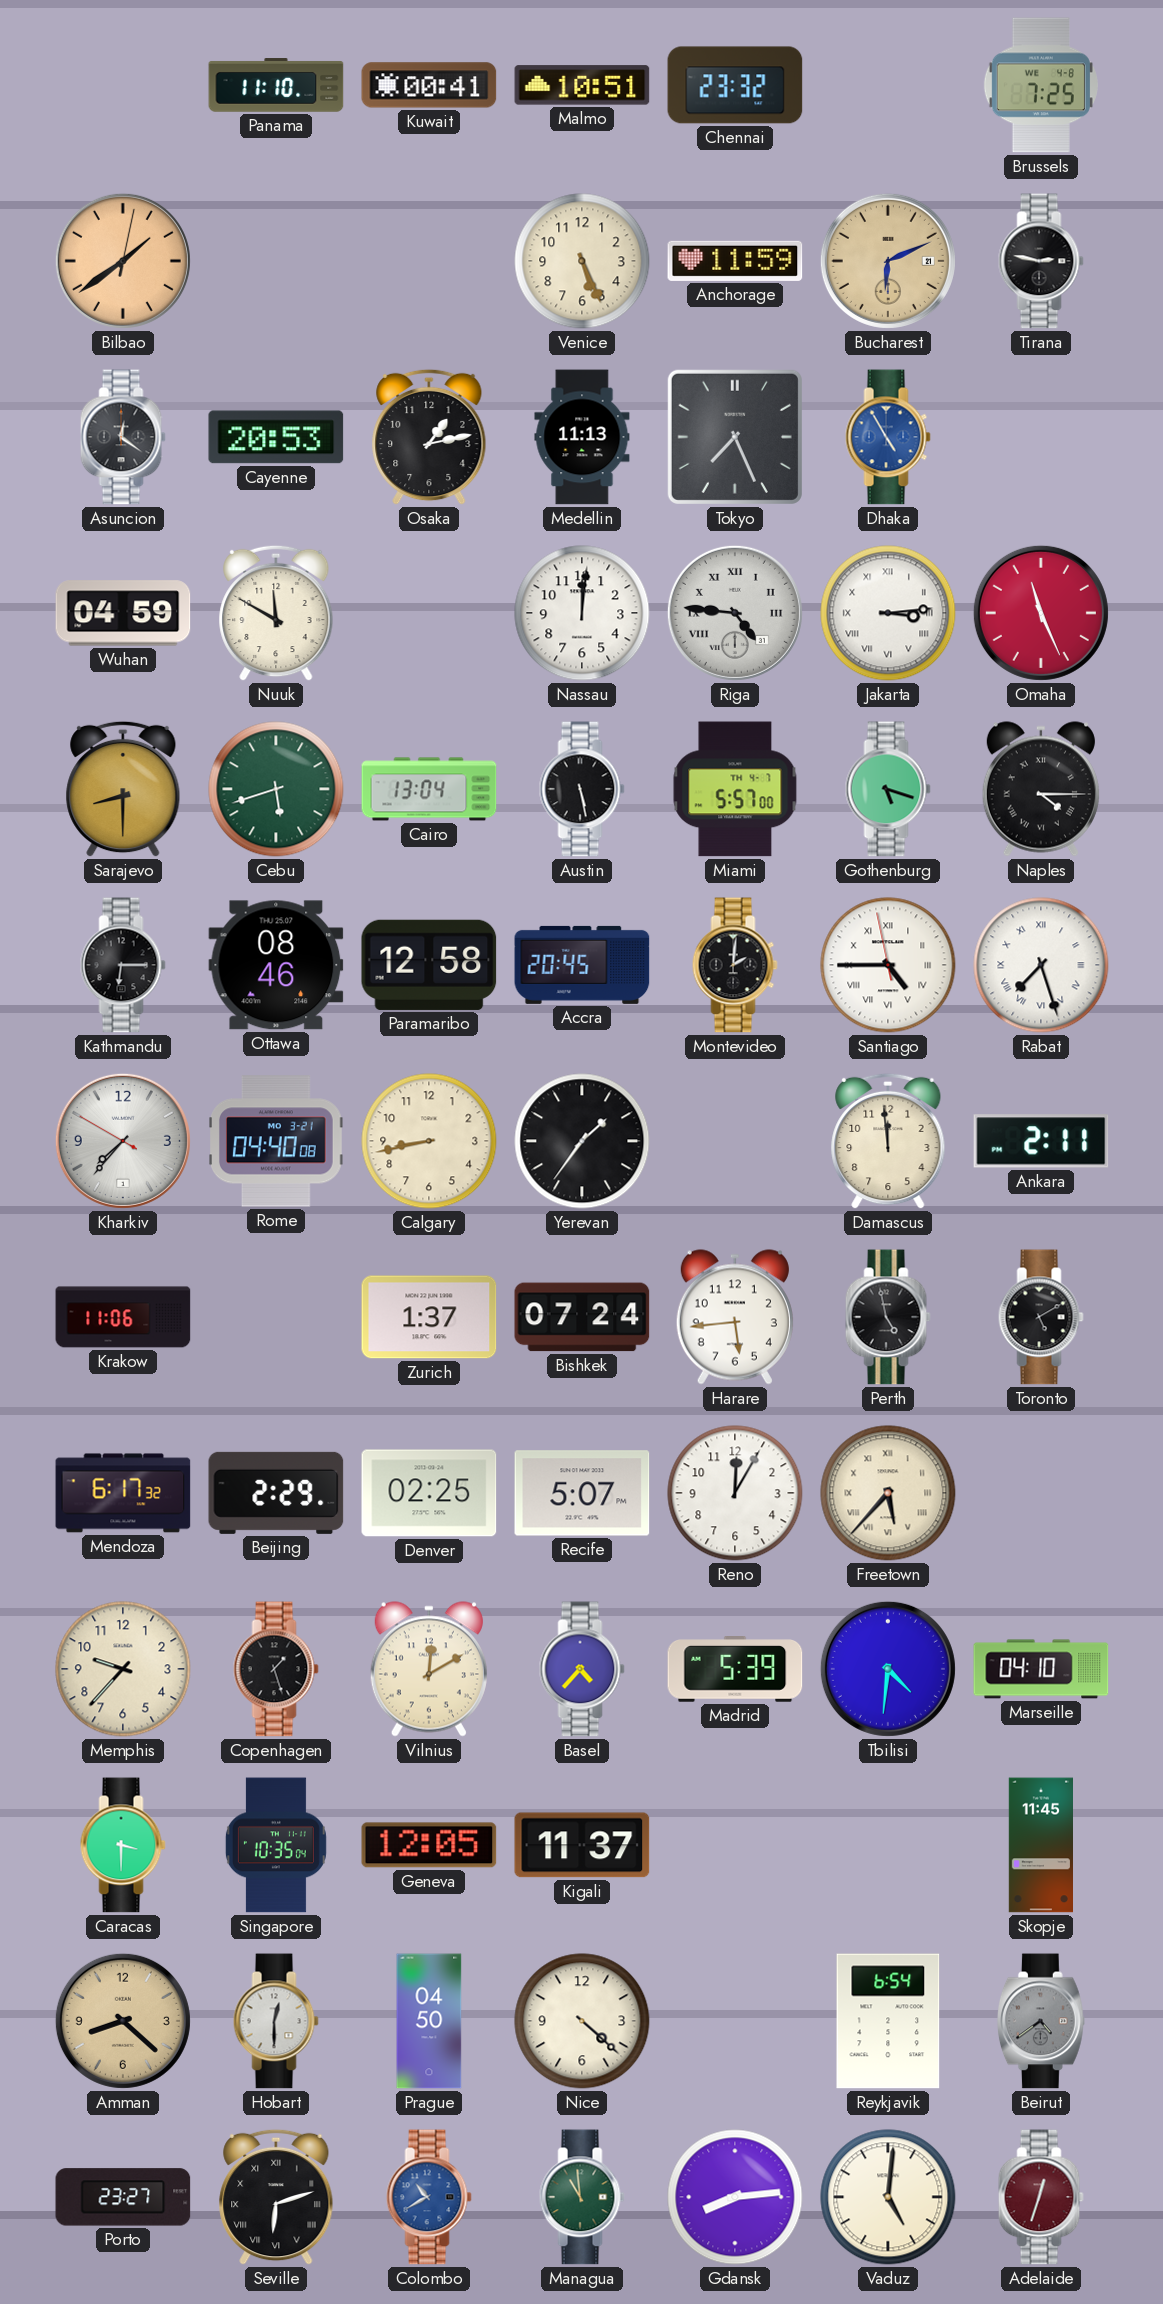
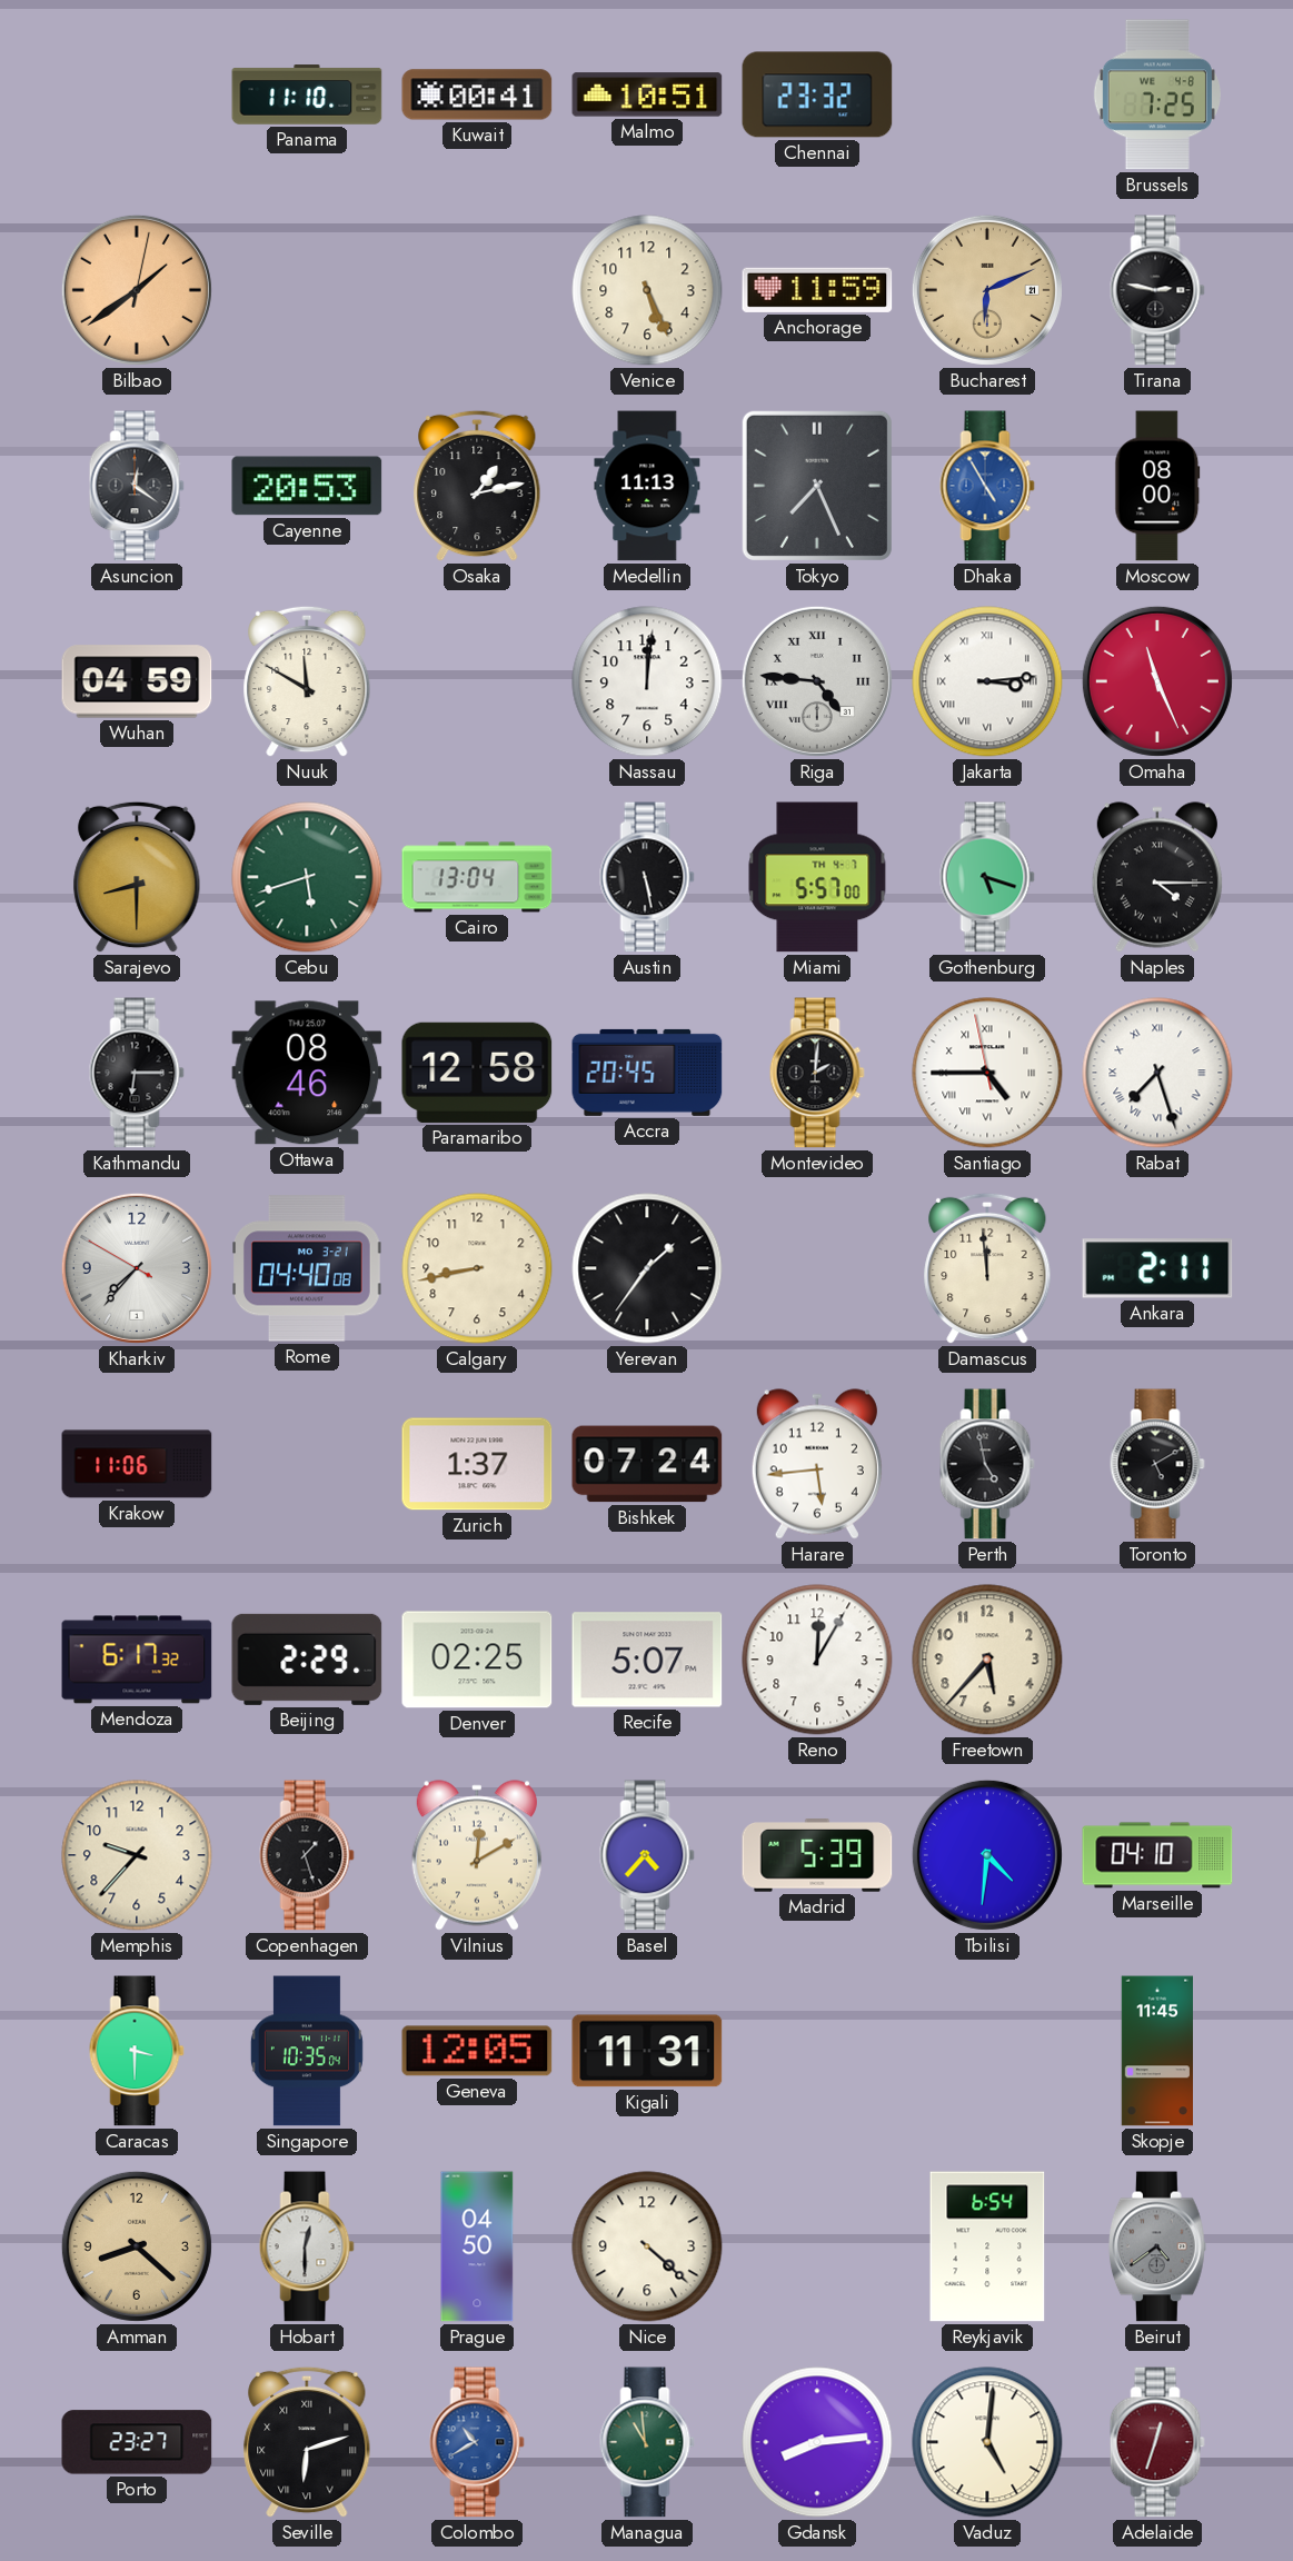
Moscow: none -> 08:00
Freetown numerals: Roman -> Arabic
Kigali: 11:37 -> 11:31
